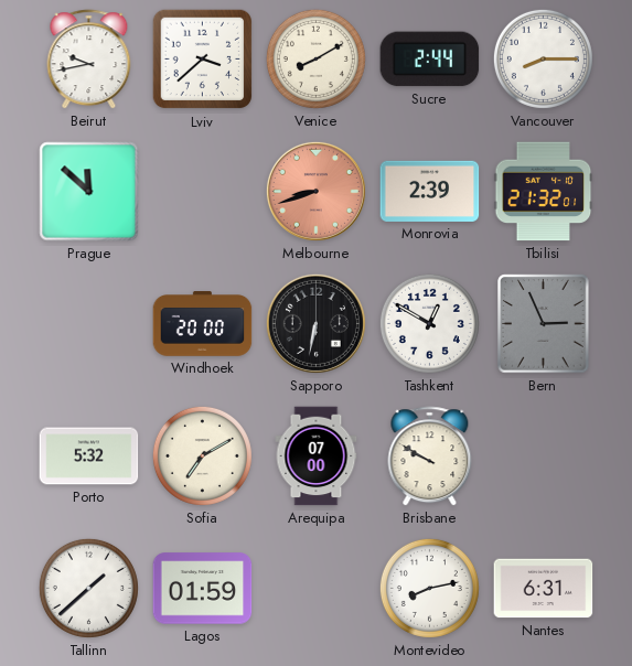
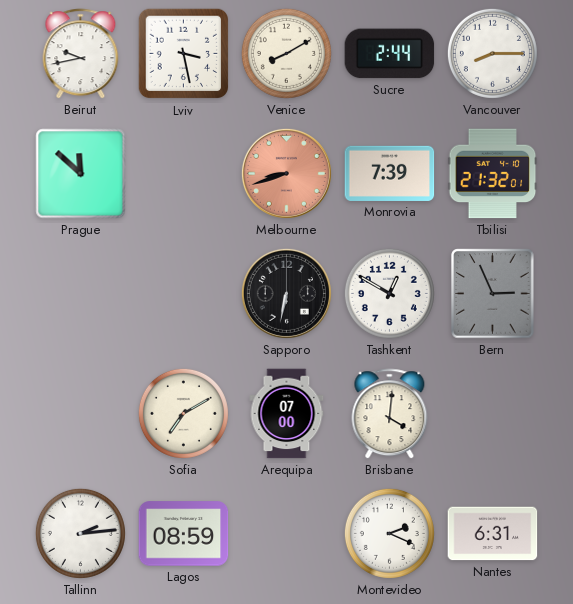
Lviv: 3:38 -> 3:28
Monrovia: 2:39 -> 7:39
Windhoek: 20:00 -> none
Porto: 5:32 -> none
Brisbane: 9:50 -> 4:01
Tallinn: 1:38 -> 2:14
Lagos: 01:59 -> 08:59
Montevideo: 8:13 -> 2:19
